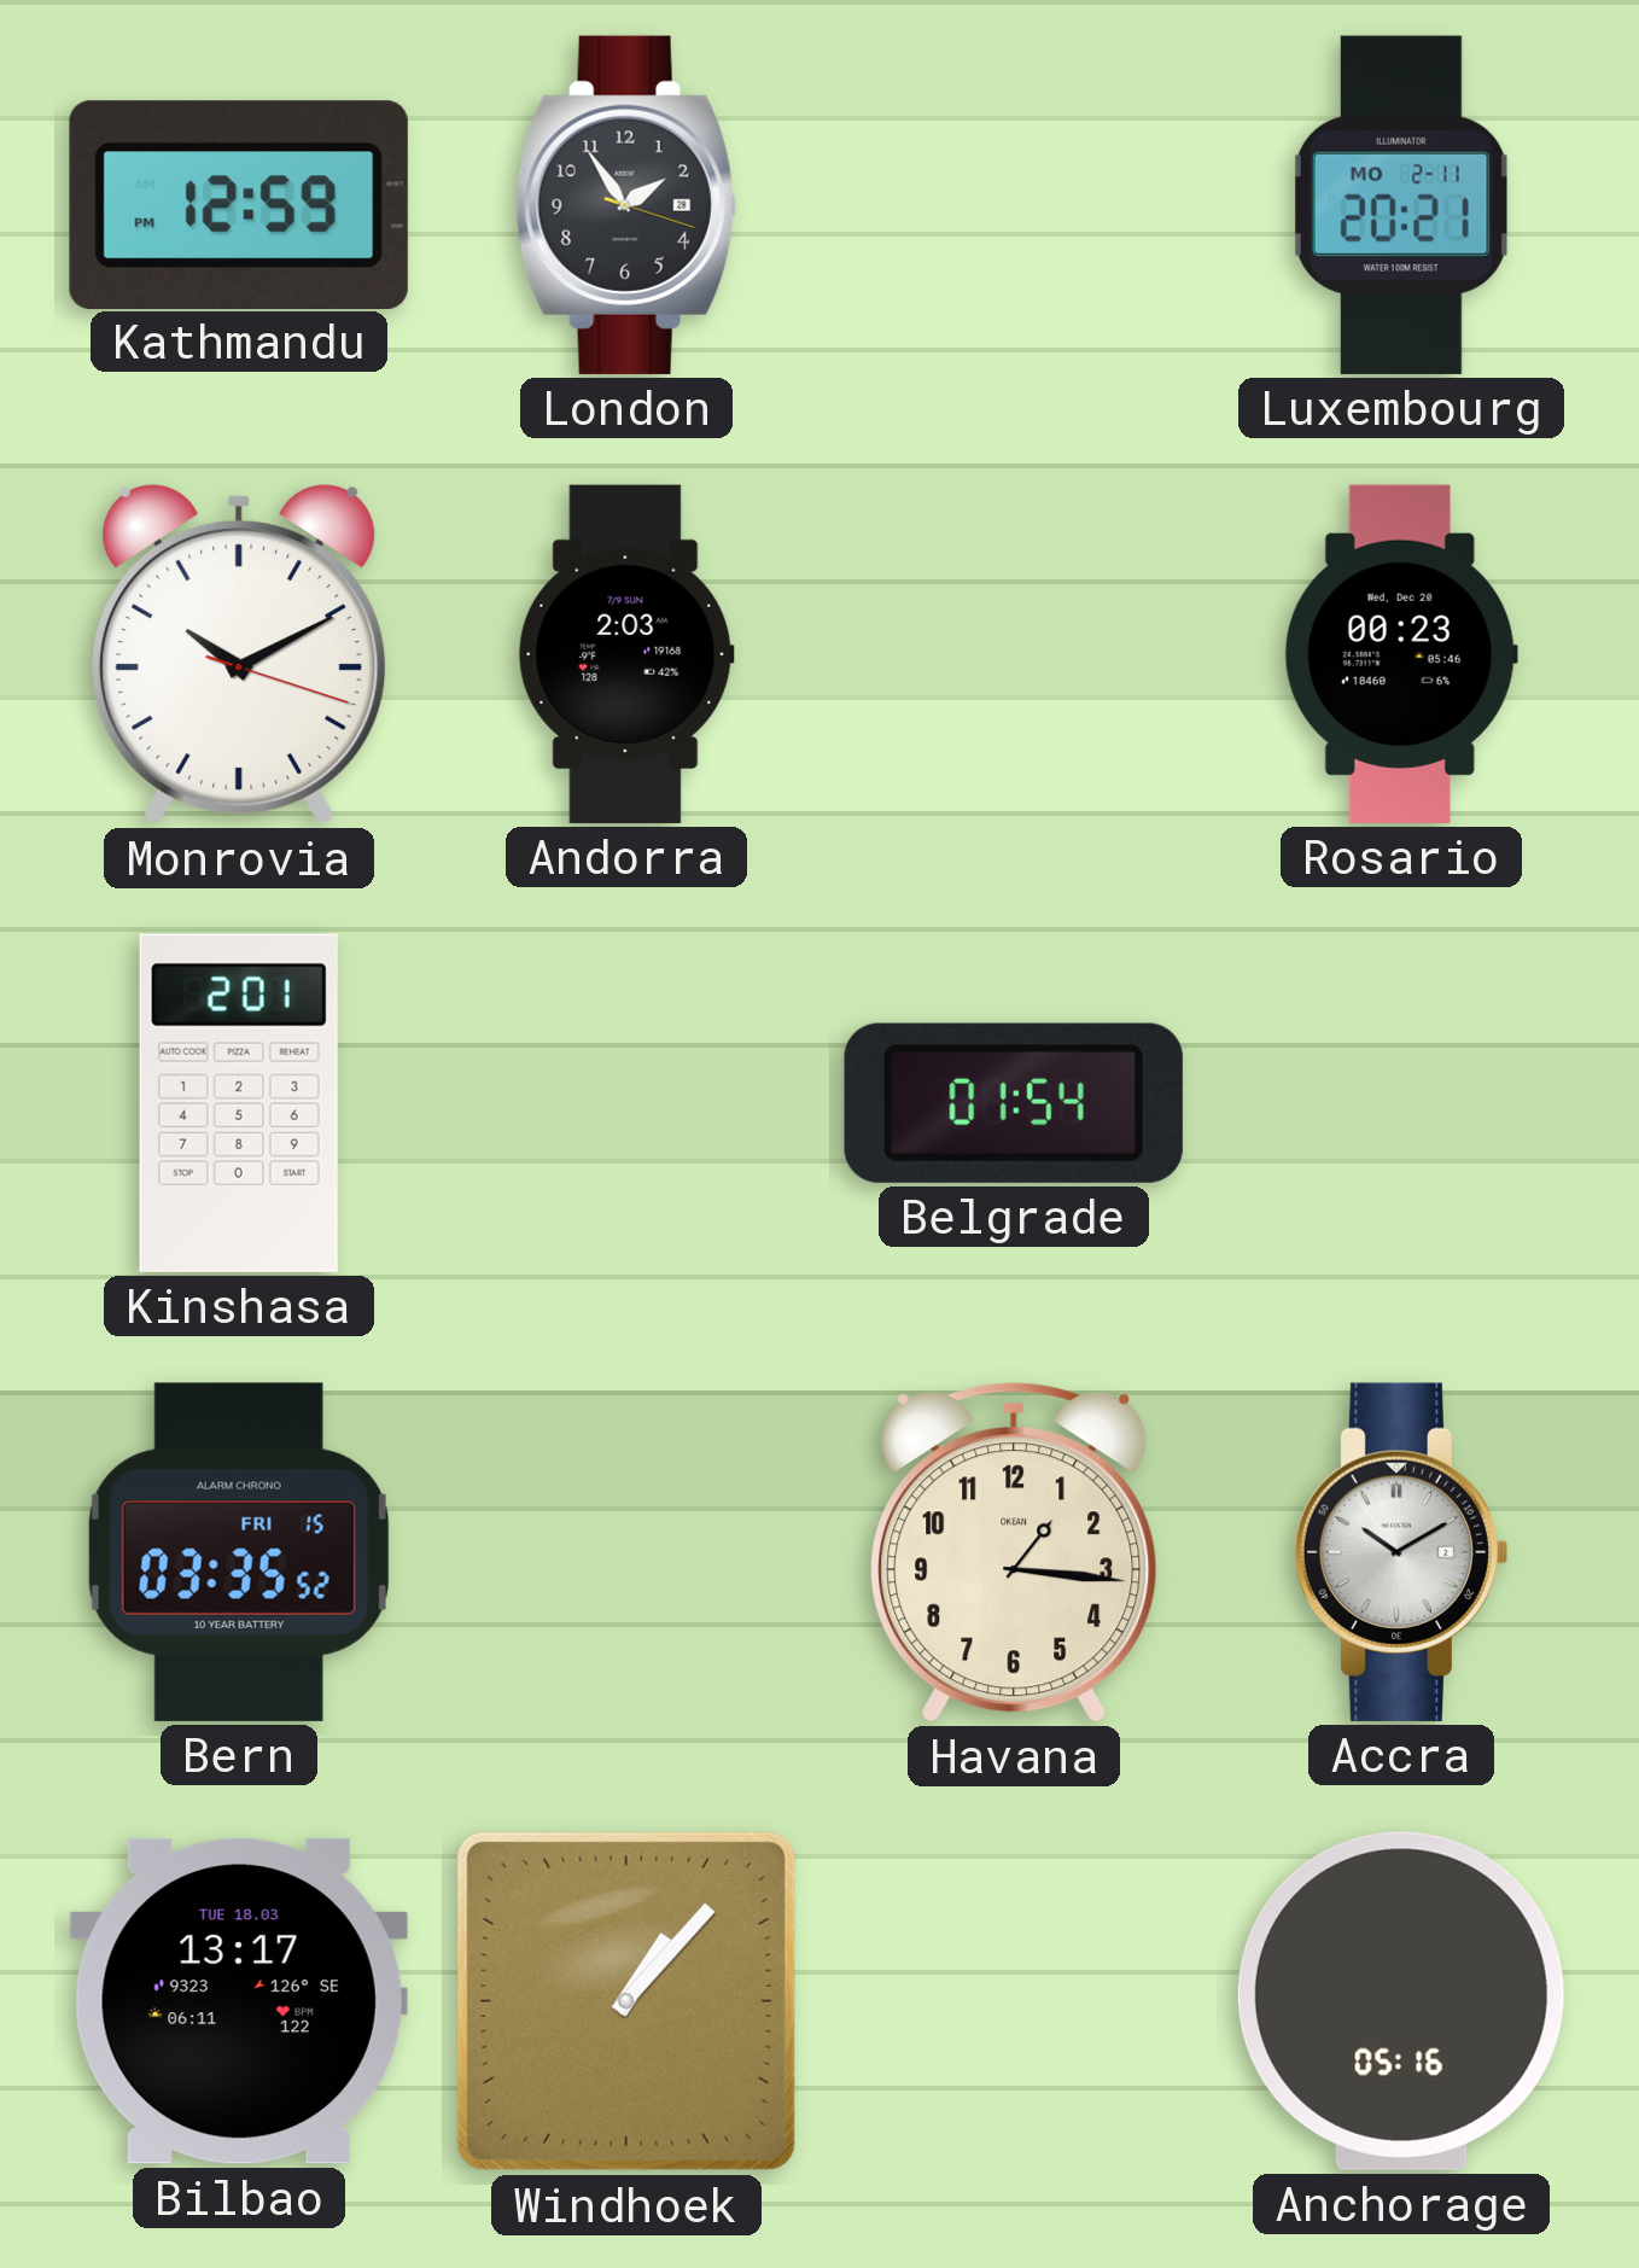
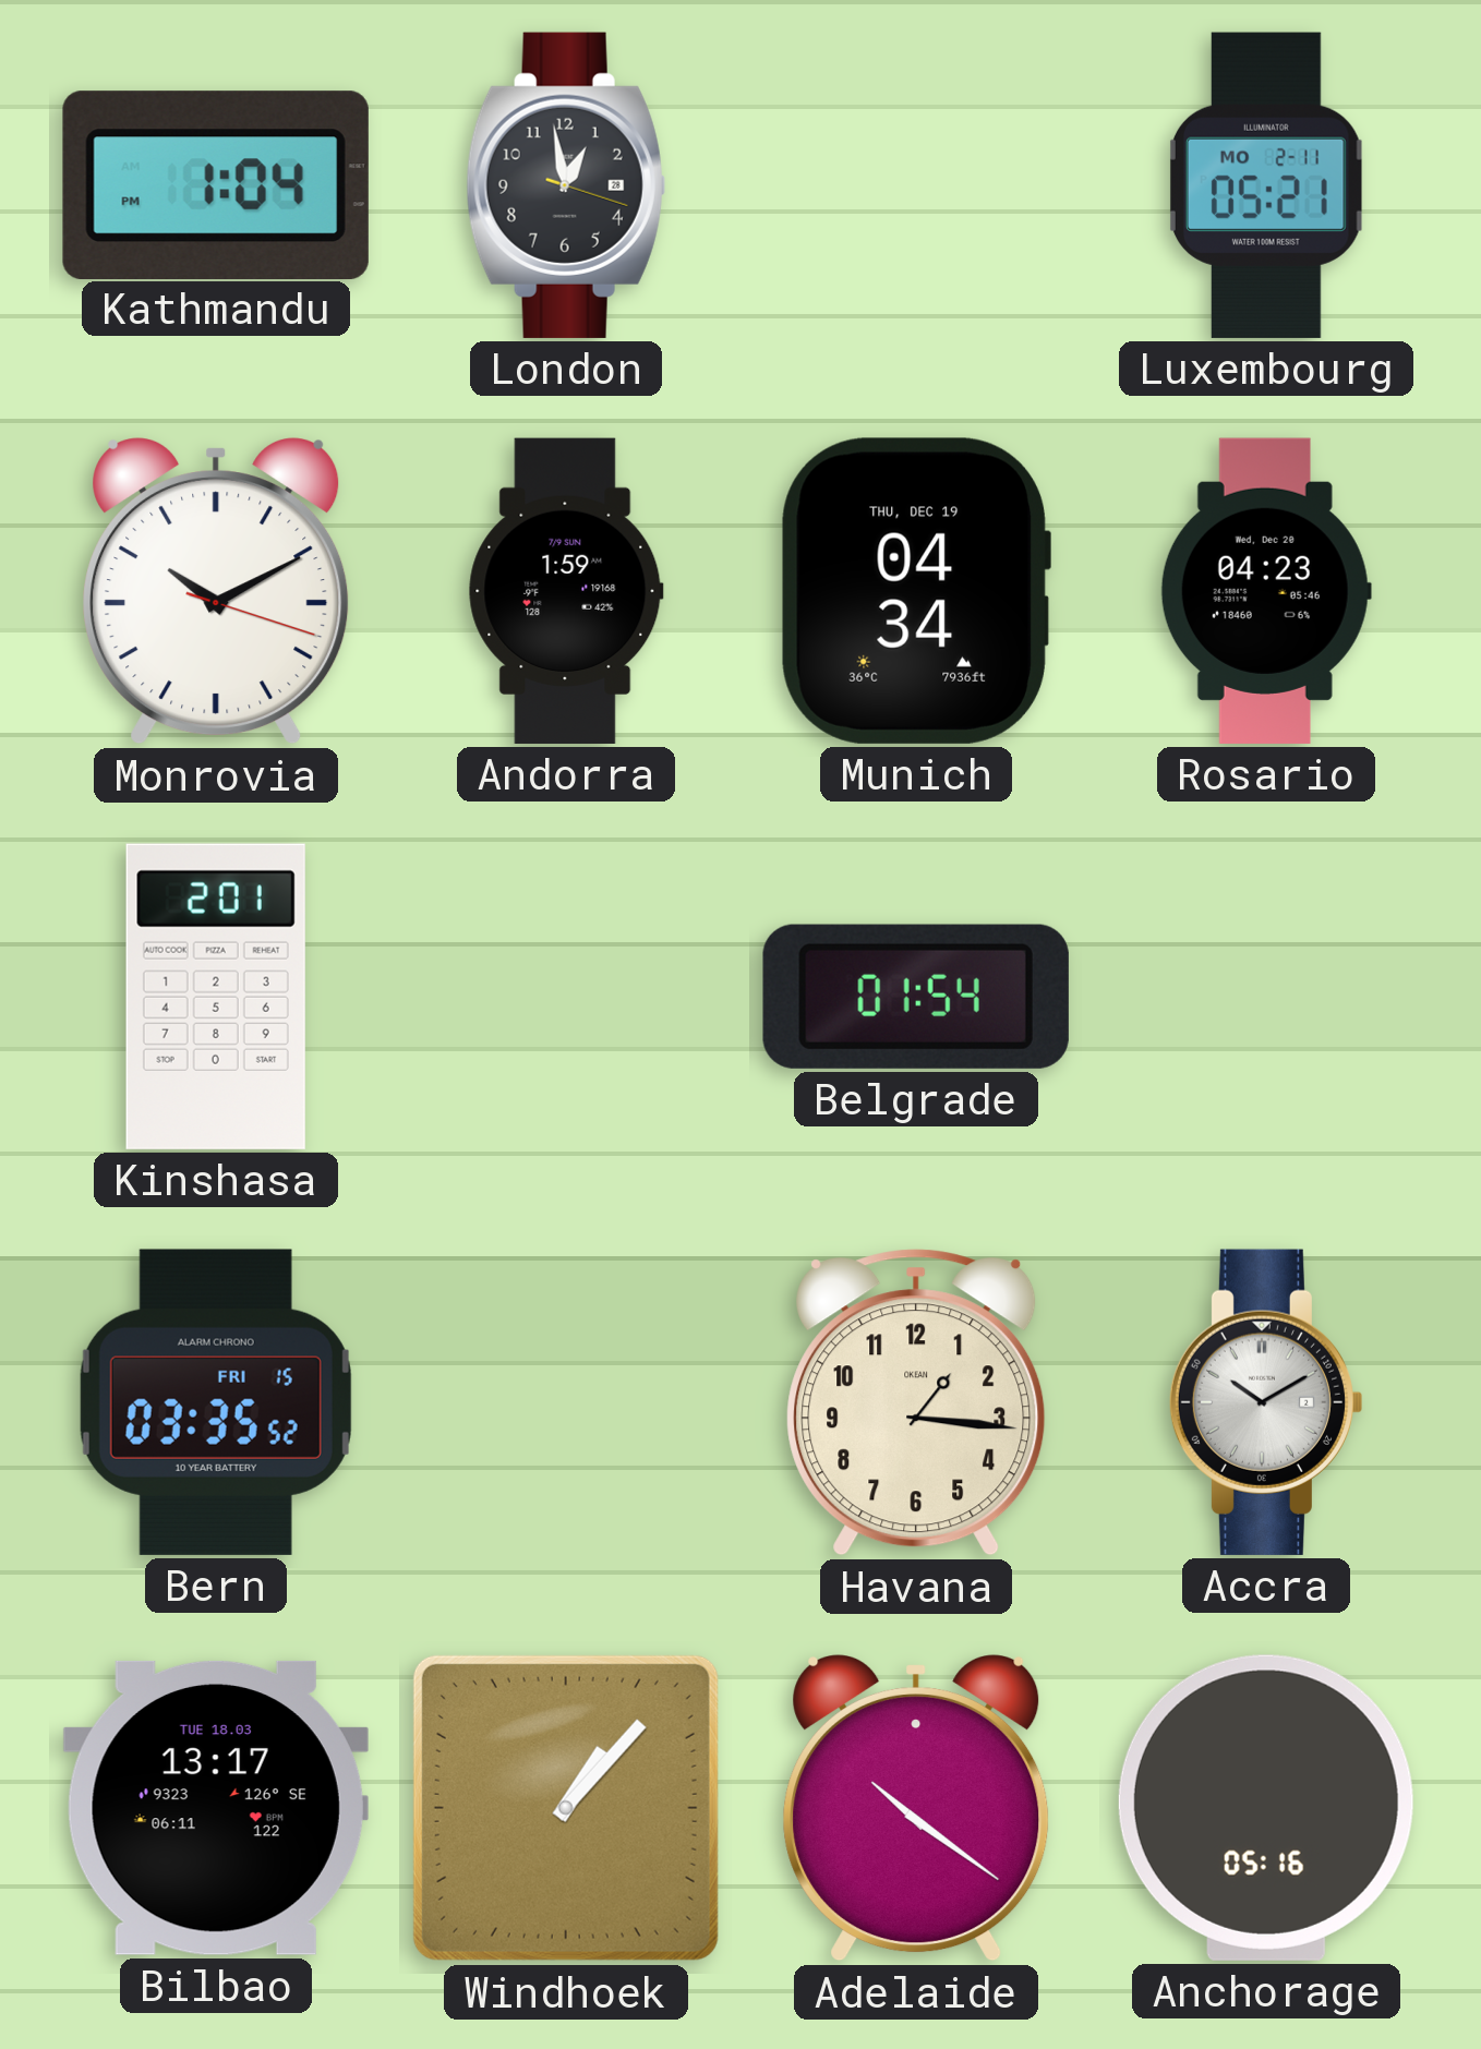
Kathmandu: 12:59 -> 1:04
London: 1:54 -> 12:58
Luxembourg: 20:21 -> 05:21
Andorra: 2:03 -> 1:59
Munich: none -> 04:34
Rosario: 00:23 -> 04:23
Adelaide: none -> 10:21
